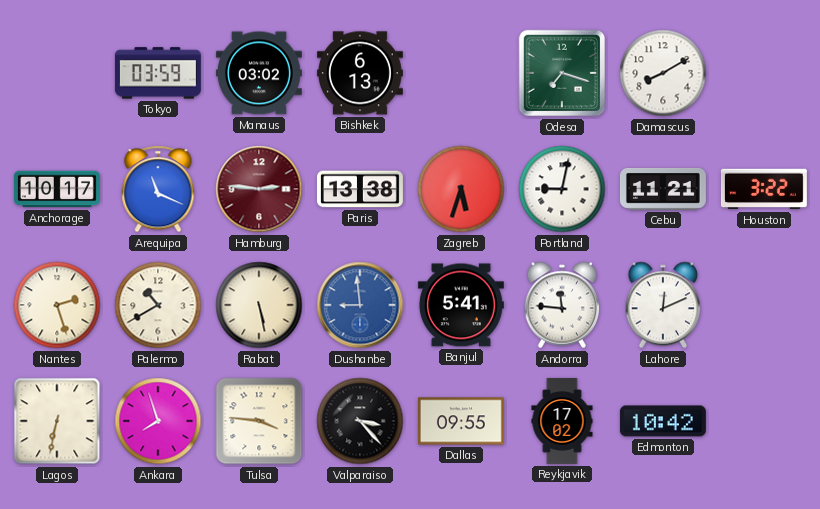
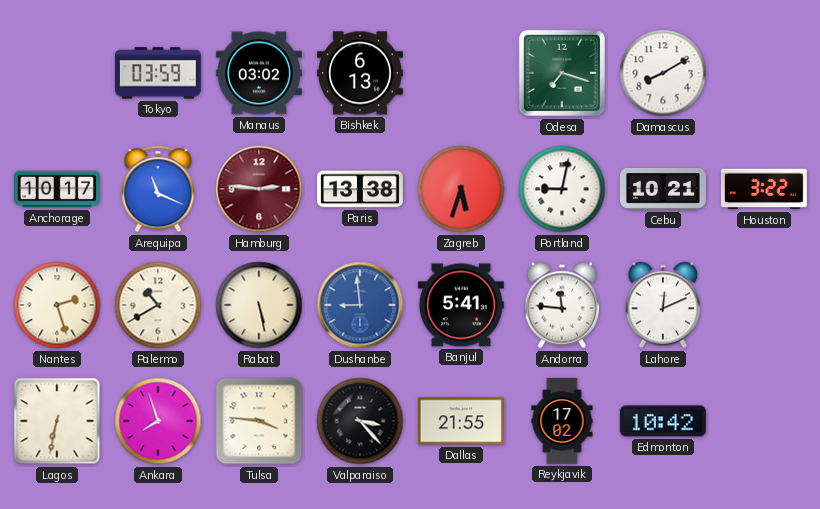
Cebu: 11:21 -> 10:21
Dallas: 09:55 -> 21:55
